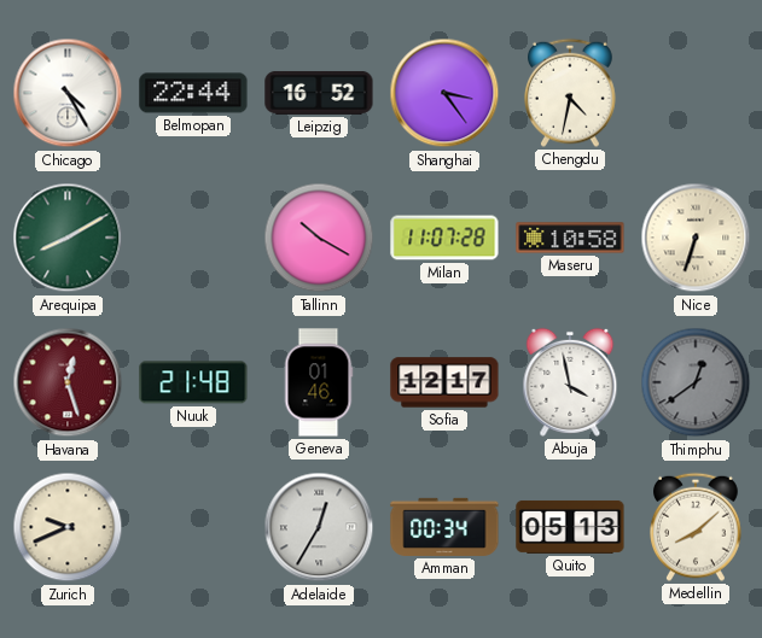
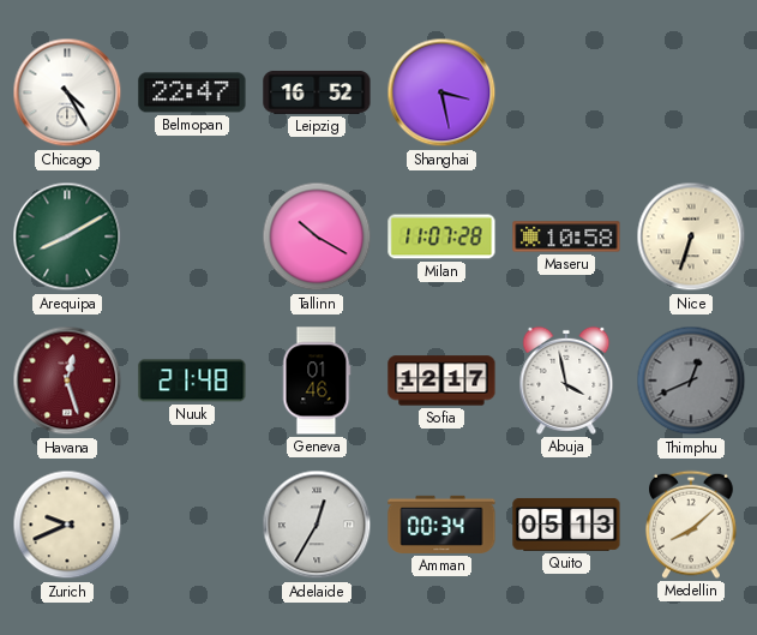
Belmopan: 22:44 -> 22:47
Shanghai: 3:24 -> 3:28
Chengdu: 4:32 -> none
Thimphu: 12:39 -> 12:41
